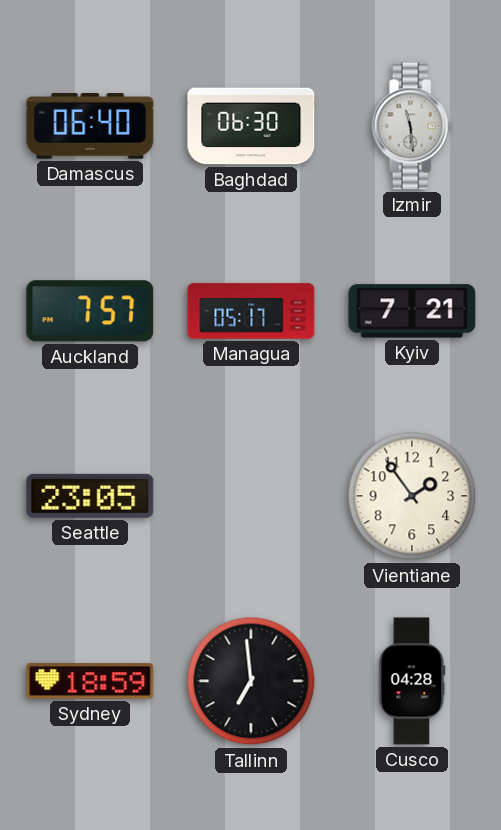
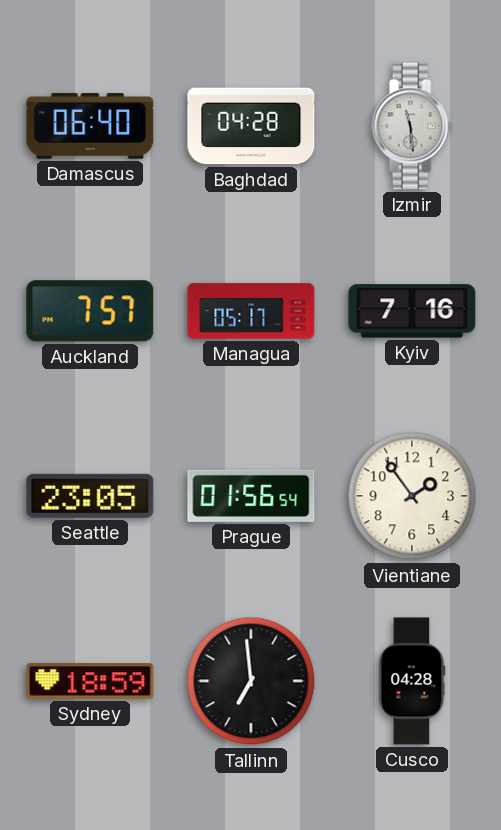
Baghdad: 06:30 -> 04:28
Kyiv: 7:21 -> 7:16
Prague: none -> 01:56
